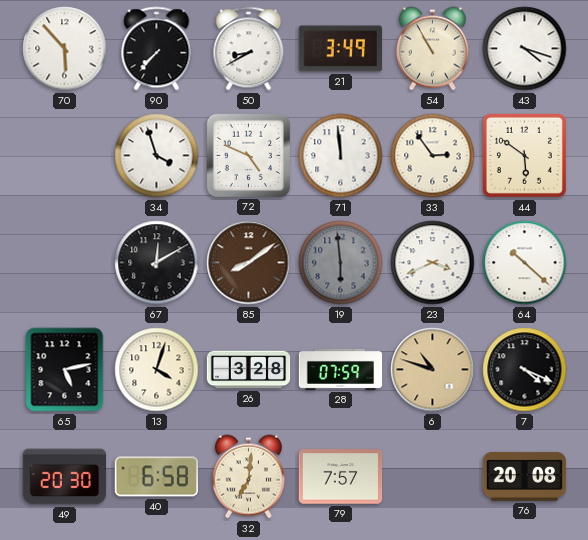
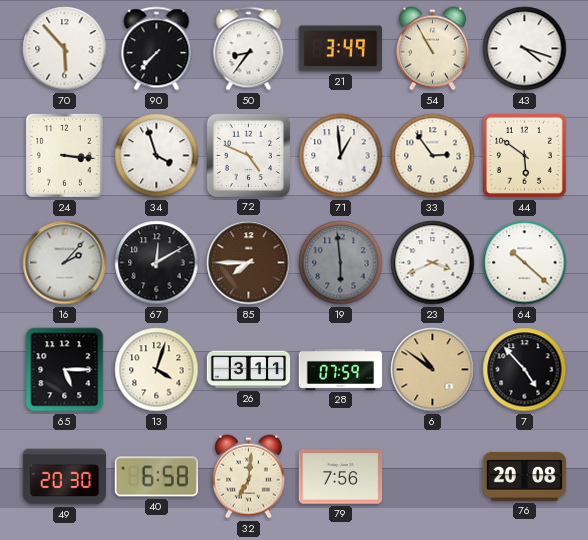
50: 8:40 -> 8:36
24: none -> 3:16
71: 11:59 -> 12:59
16: none -> 2:07
85: 8:09 -> 7:45
65: 5:13 -> 5:15
26: 3:28 -> 3:11
6: 10:48 -> 10:51
7: 4:19 -> 4:53
79: 7:57 -> 7:56
